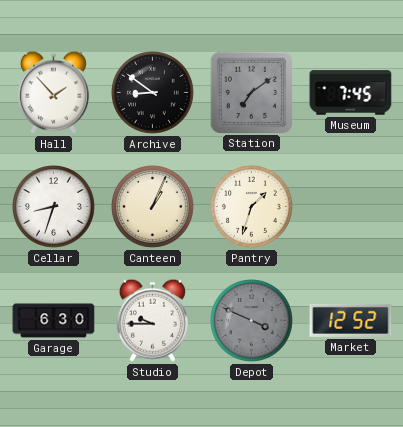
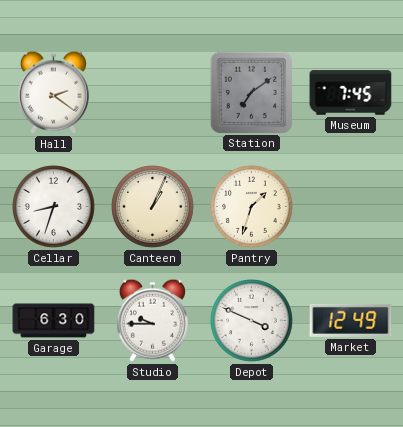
Hall: 1:53 -> 2:21
Archive: 8:51 -> none
Depot dial: grey -> white
Market: 12:52 -> 12:49
